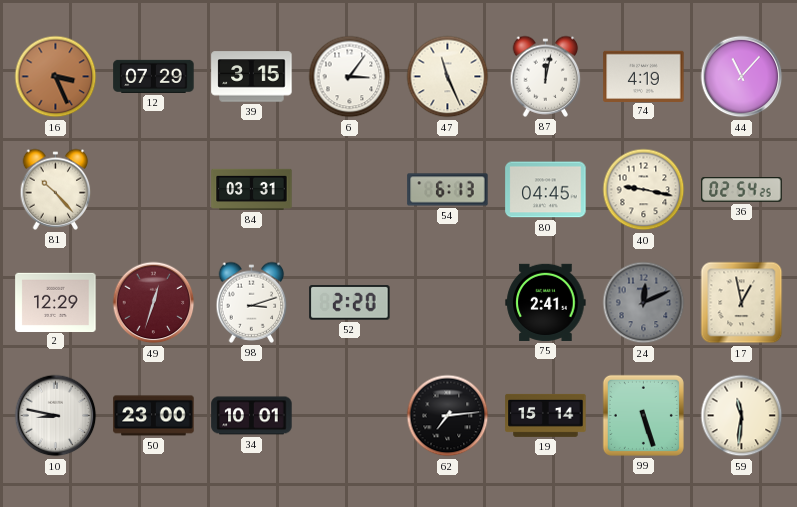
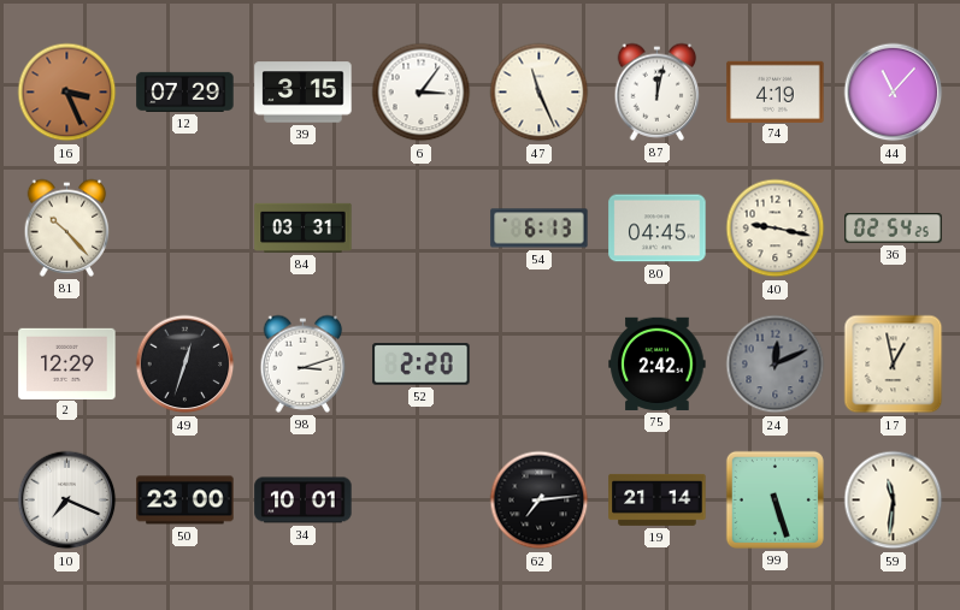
49 dial: burgundy -> black
75: 2:41 -> 2:42
10: 8:47 -> 7:19
19: 15:14 -> 21:14
